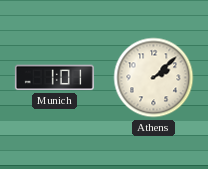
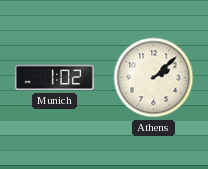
Munich: 1:01 -> 1:02
